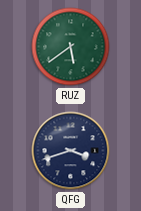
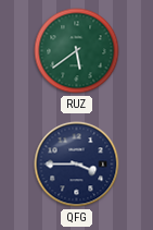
QFG: 3:42 -> 3:45
